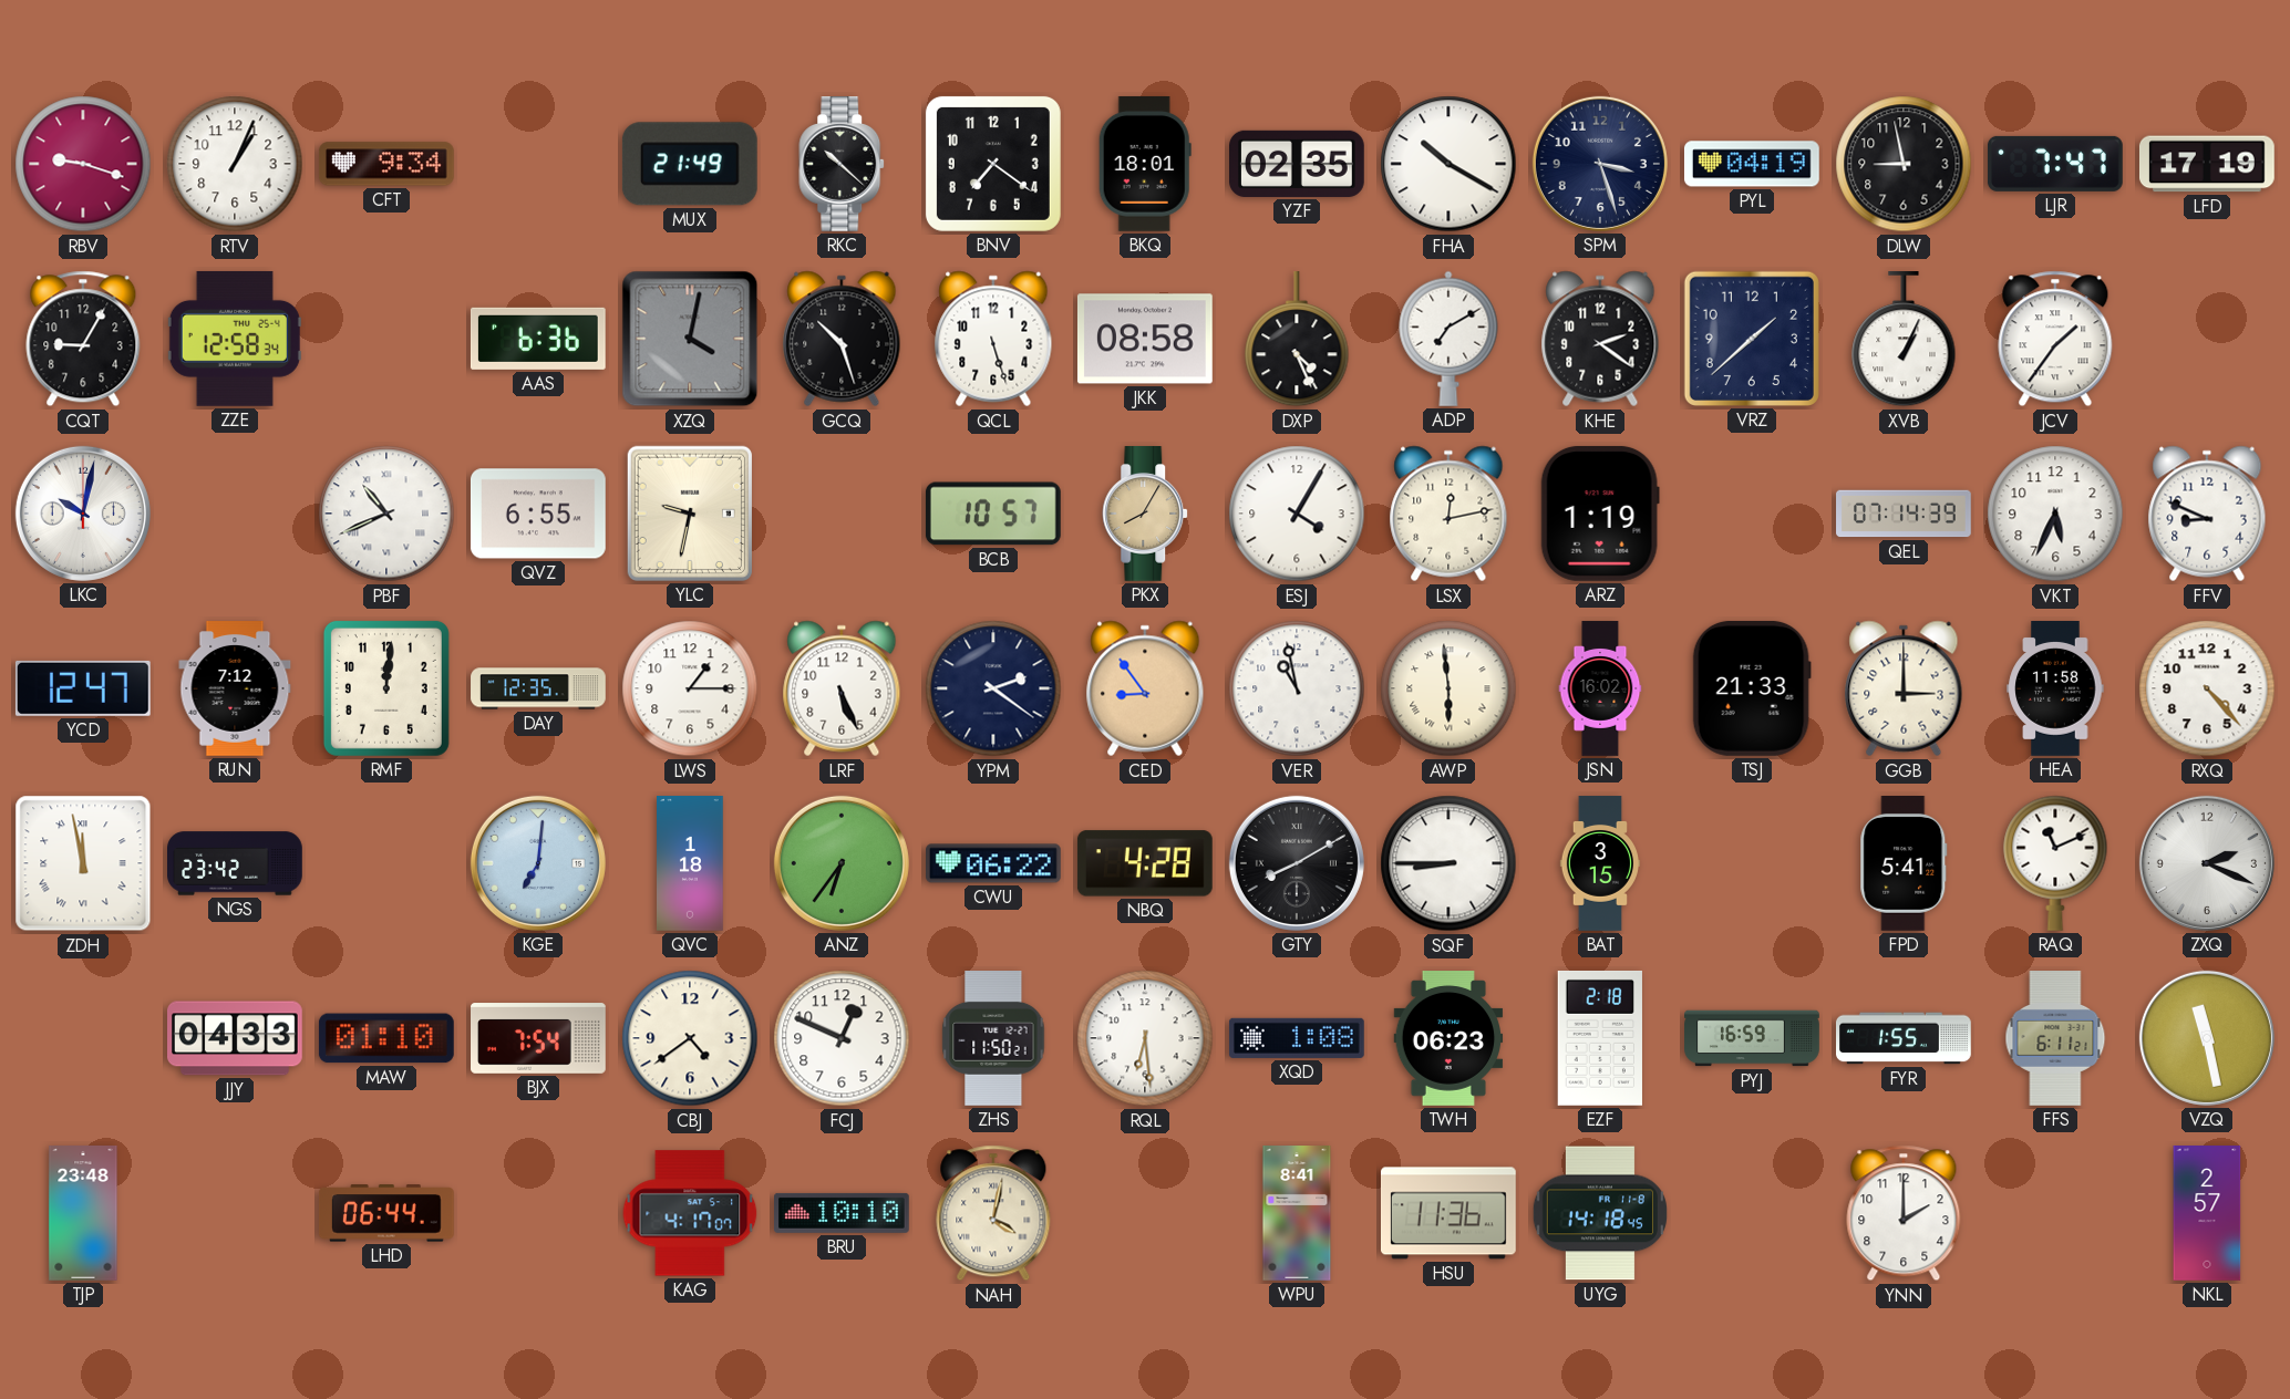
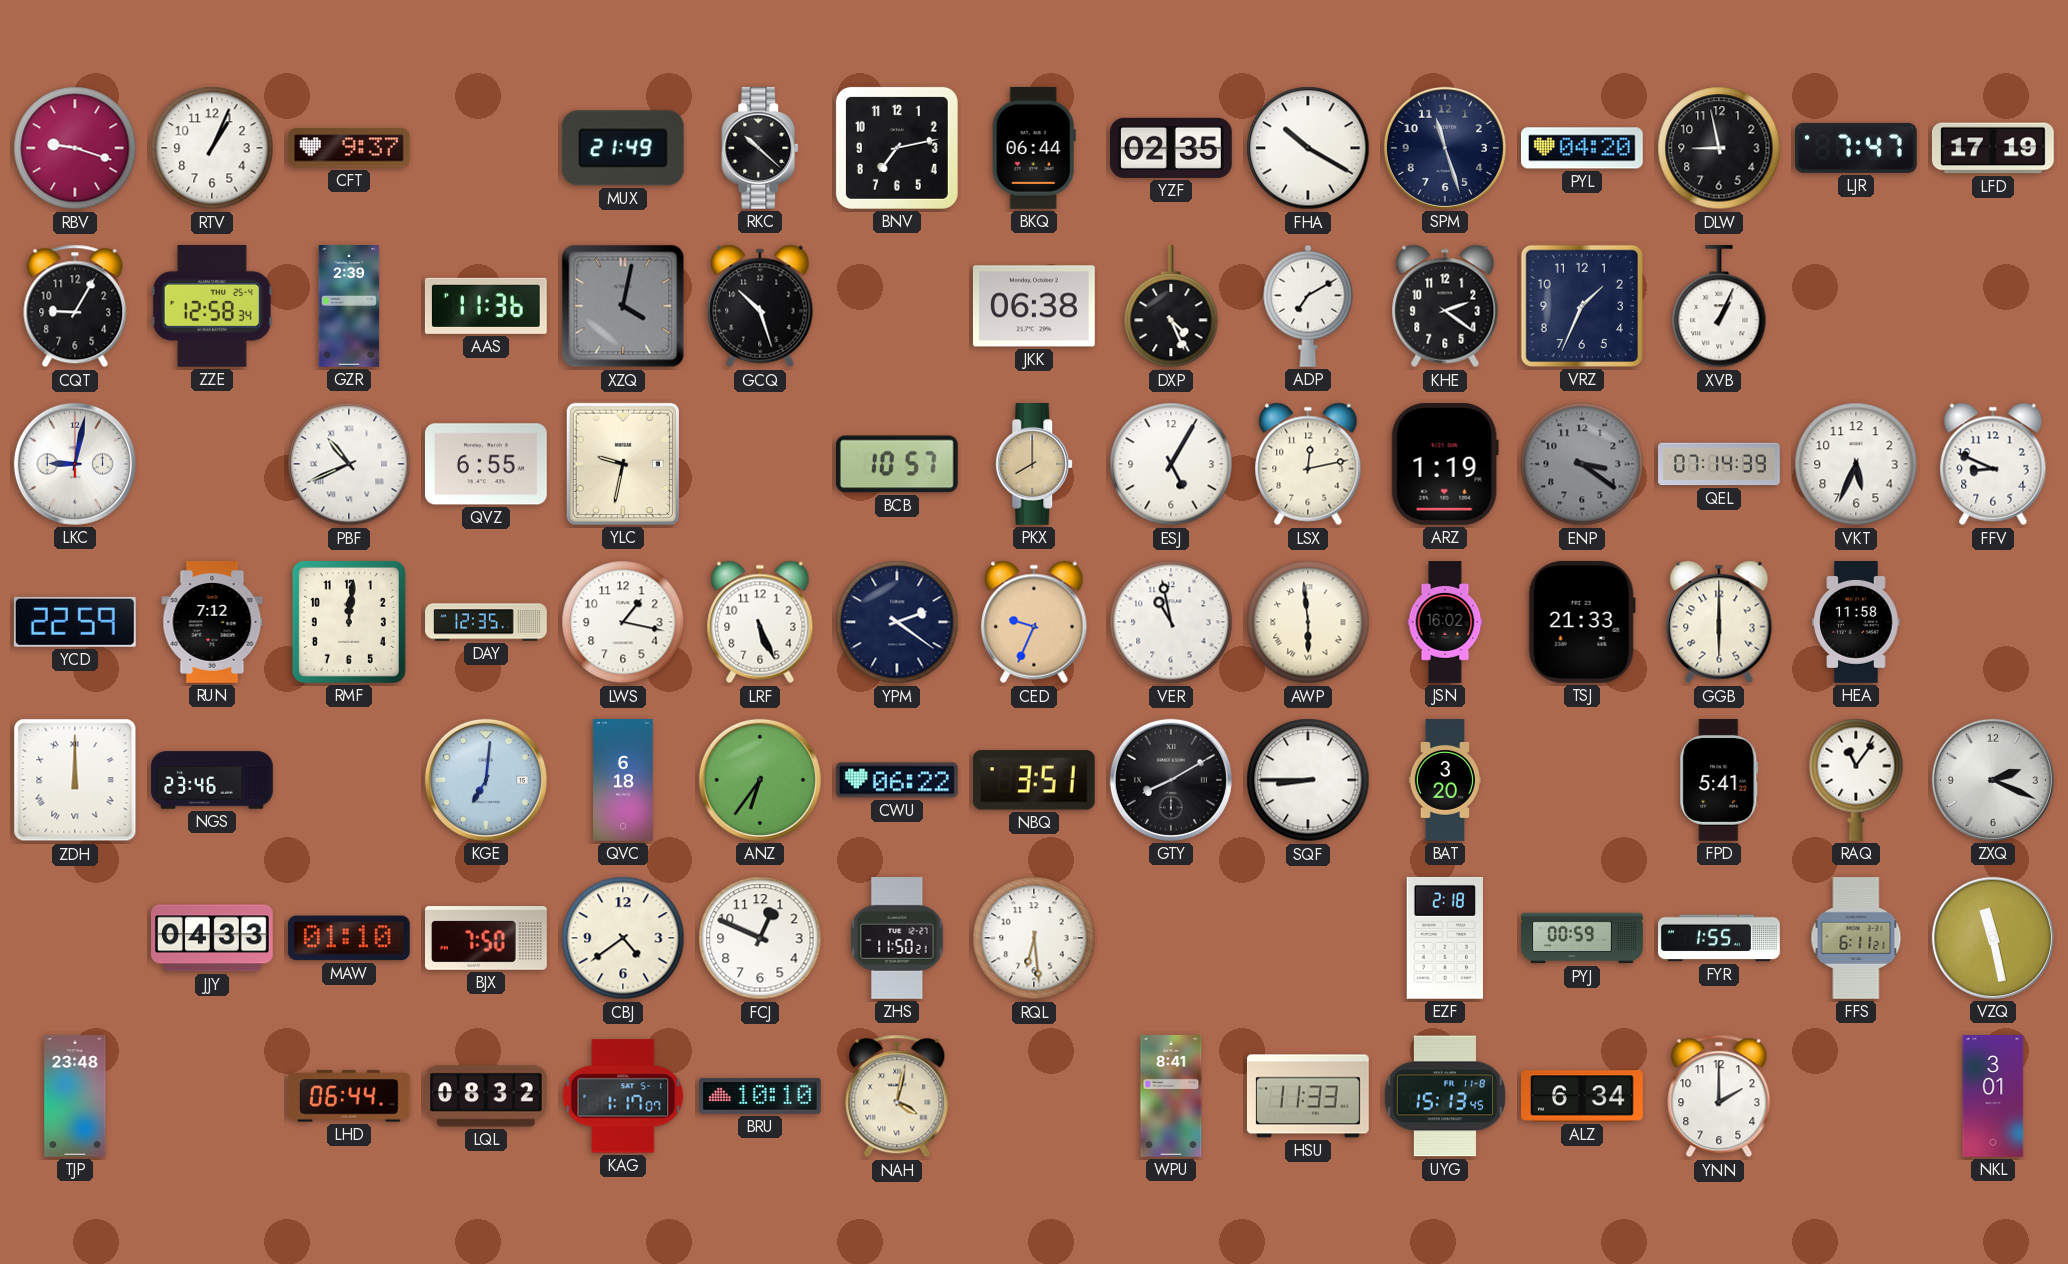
CFT: 9:34 -> 9:37
BNV: 7:21 -> 7:13
BKQ: 18:01 -> 06:44
SPM: 3:27 -> 11:27
PYL: 04:19 -> 04:20
GZR: none -> 2:39
AAS: 6:36 -> 11:36
QCL: 5:27 -> none
JKK: 08:58 -> 06:38
VRZ: 1:38 -> 1:34
JCV: 1:36 -> none
LKC: 10:02 -> 9:02
PKX: 8:05 -> 8:00
ESJ: 4:05 -> 5:05
ENP: none -> 3:21
YCD: 12:47 -> 22:59
LWS: 1:15 -> 1:17
CED: 8:54 -> 9:34
GGB: 3:00 -> 6:00
RXQ: 4:23 -> none
ZDH: 11:58 -> 12:00
NGS: 23:42 -> 23:46
QVC: 1:18 -> 6:18
NBQ: 4:28 -> 3:51
BAT: 3:15 -> 3:20
RAQ: 11:11 -> 11:06
BJX: 7:54 -> 7:50
XQD: 1:08 -> none
TWH: 06:23 -> none
PYJ: 16:59 -> 00:59
LQL: none -> 08:32
KAG: 4:17 -> 1:17
HSU: 11:36 -> 11:33
UYG: 14:18 -> 15:13
ALZ: none -> 6:34
NKL: 2:57 -> 3:01
